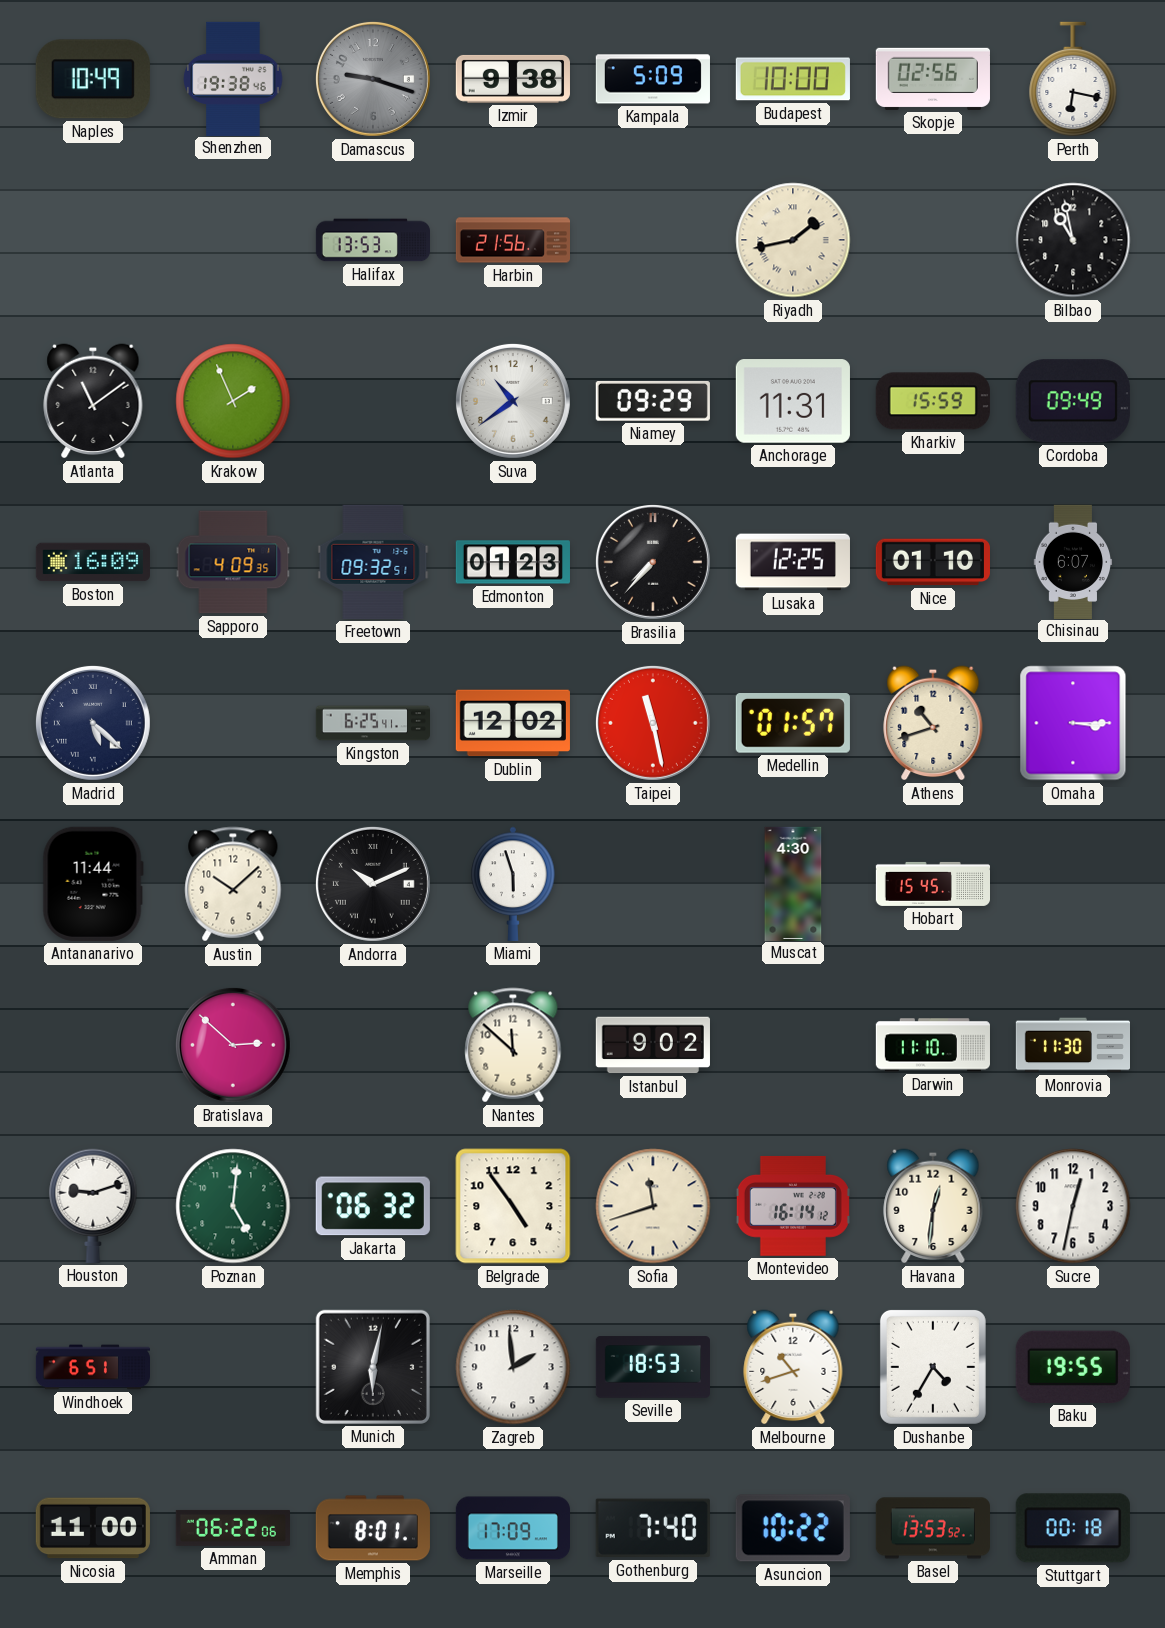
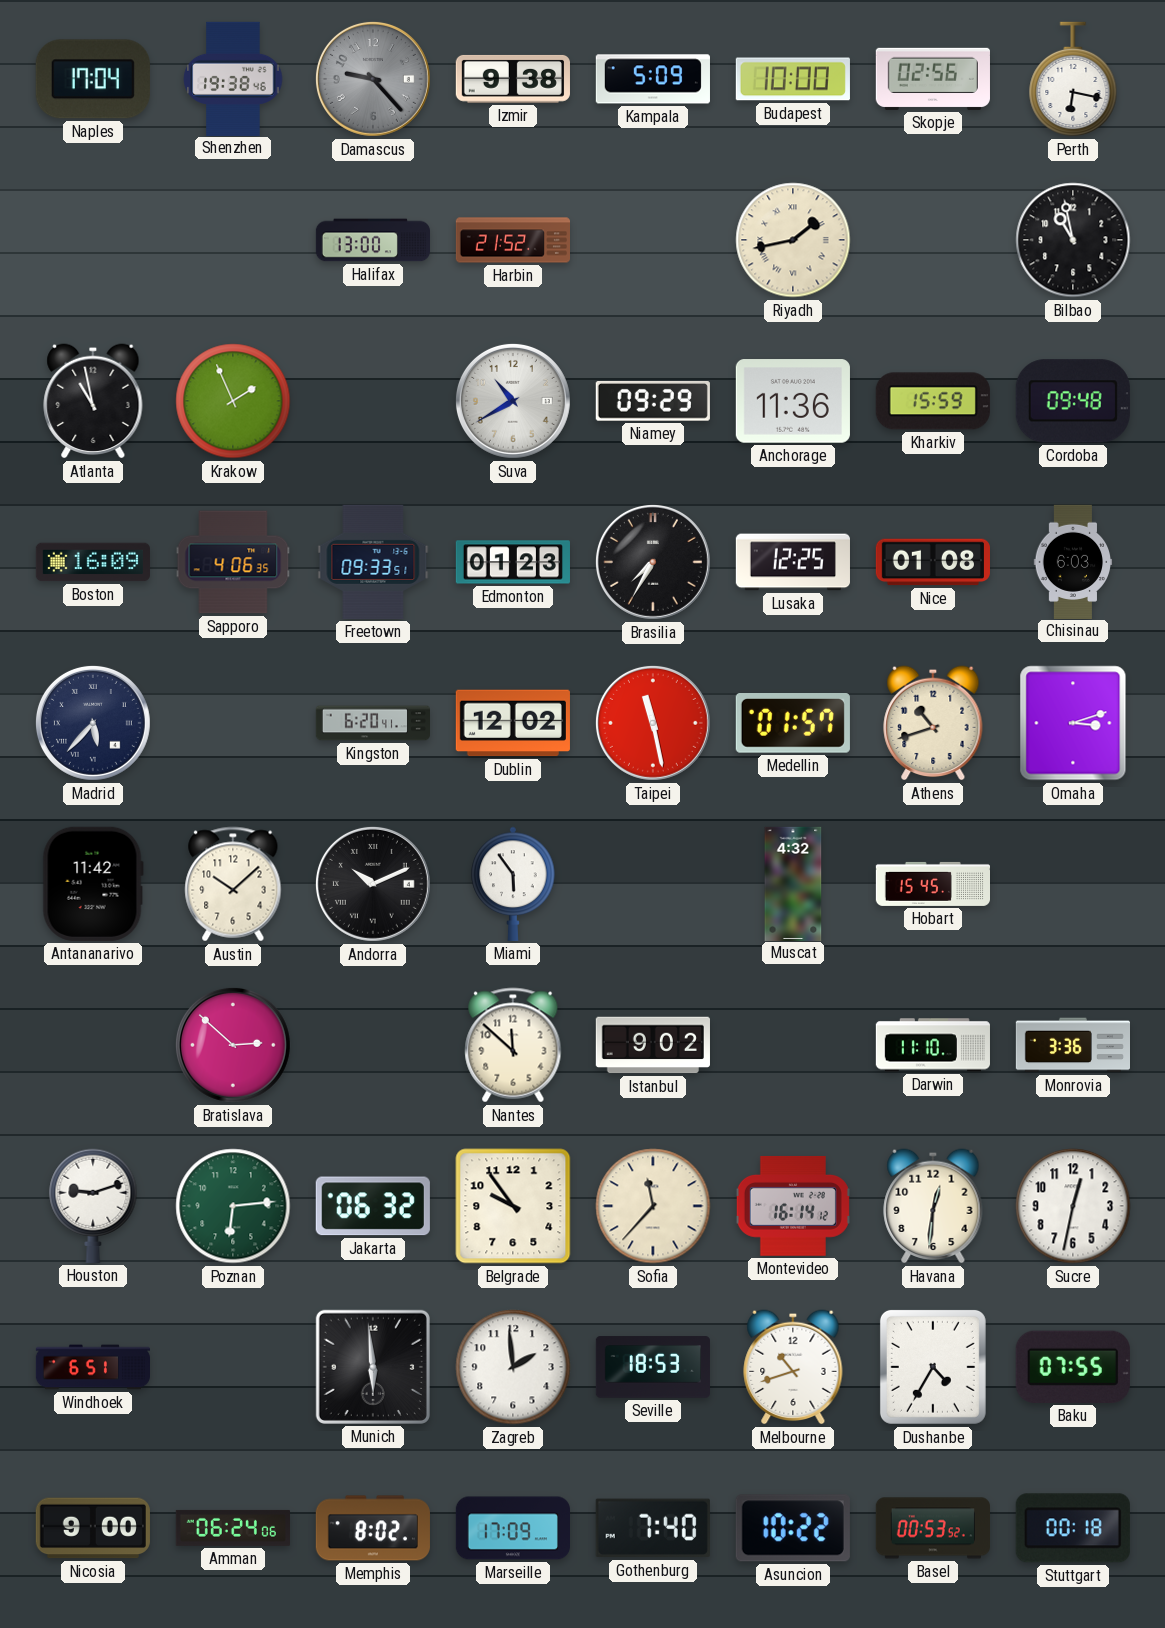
Naples: 10:49 -> 17:04
Damascus: 9:18 -> 9:23
Halifax: 13:53 -> 13:00
Harbin: 21:56 -> 21:52
Atlanta: 11:09 -> 10:58
Suva: 10:39 -> 10:40
Anchorage: 11:31 -> 11:36
Cordoba: 09:49 -> 09:48
Sapporo: 4:09 -> 4:06
Freetown: 09:32 -> 09:33
Brasilia: 7:37 -> 7:35
Nice: 01:10 -> 01:08
Chisinau: 6:07 -> 6:03
Madrid: 5:22 -> 5:37
Kingston: 6:25 -> 6:20
Omaha: 3:15 -> 3:12
Antananarivo: 11:44 -> 11:42
Miami: 5:57 -> 5:54
Muscat: 4:30 -> 4:32
Monrovia: 11:30 -> 3:36
Poznan: 5:01 -> 6:14
Belgrade: 4:54 -> 9:54
Sofia: 11:42 -> 11:37
Munich: 6:02 -> 5:59
Baku: 19:55 -> 07:55
Nicosia: 11:00 -> 9:00
Amman: 06:22 -> 06:24
Memphis: 8:01 -> 8:02
Basel: 13:53 -> 00:53
